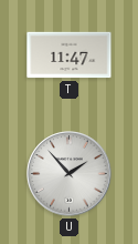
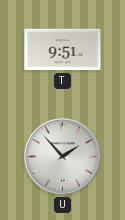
T: 11:47 -> 9:51
